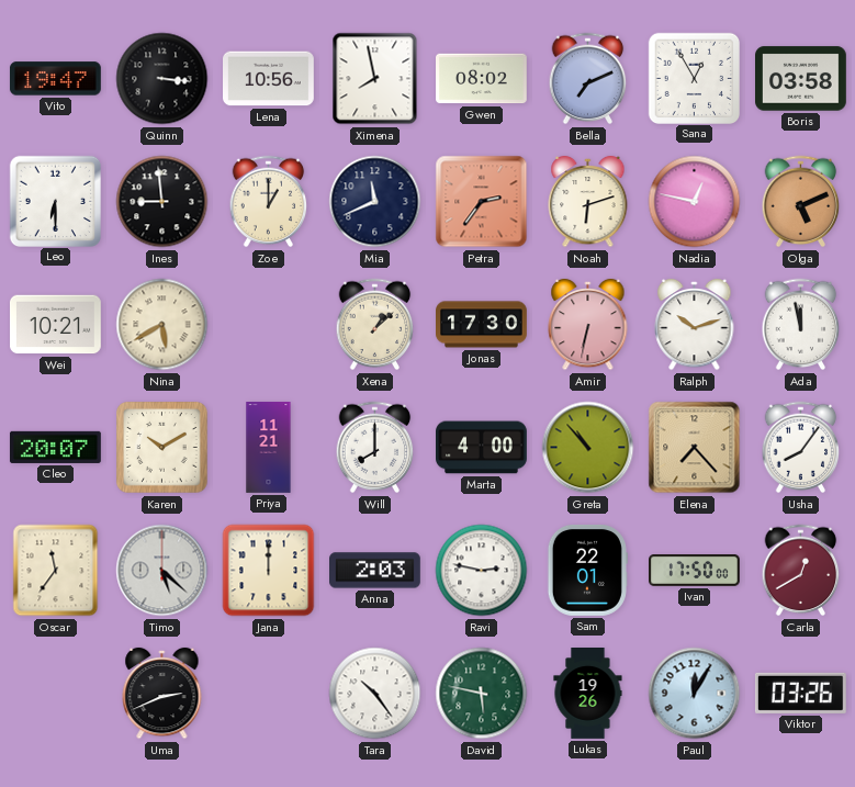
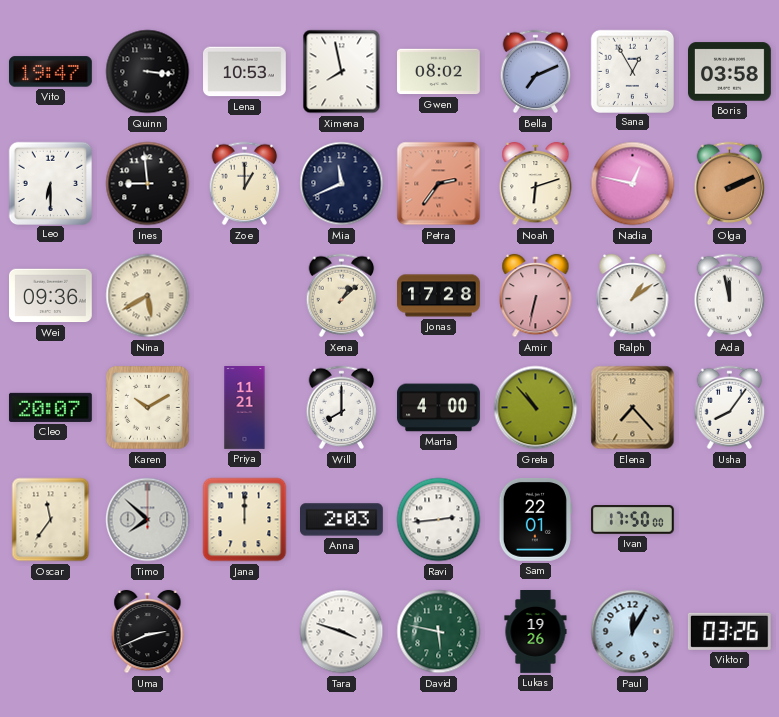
Lena: 10:56 -> 10:53
Olga: 5:11 -> 2:11
Wei: 10:21 -> 09:36
Jonas: 17:30 -> 17:28
Ralph: 10:12 -> 1:09
Timo: 5:22 -> 7:52
Ravi: 2:47 -> 2:44
Carla: 12:40 -> none
Tara: 10:24 -> 3:48
